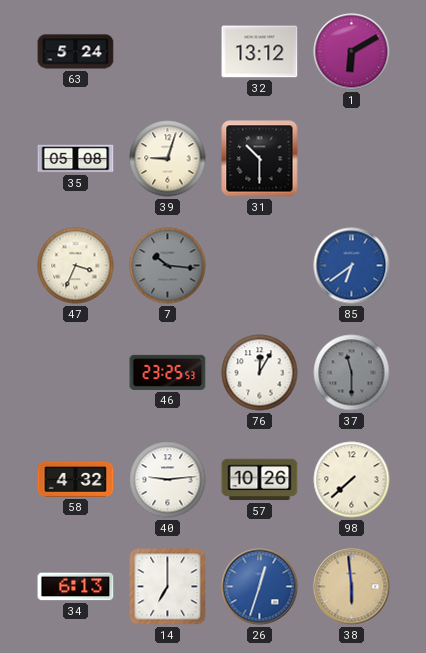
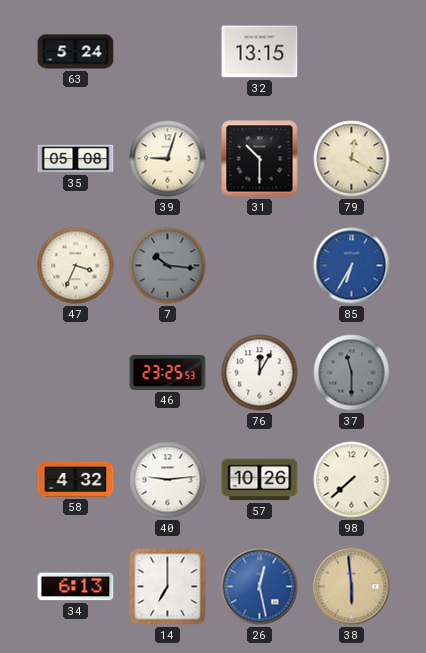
32: 13:12 -> 13:15
1: 6:10 -> none
79: none -> 12:20
85: 6:39 -> 6:35
26: 12:33 -> 12:28
